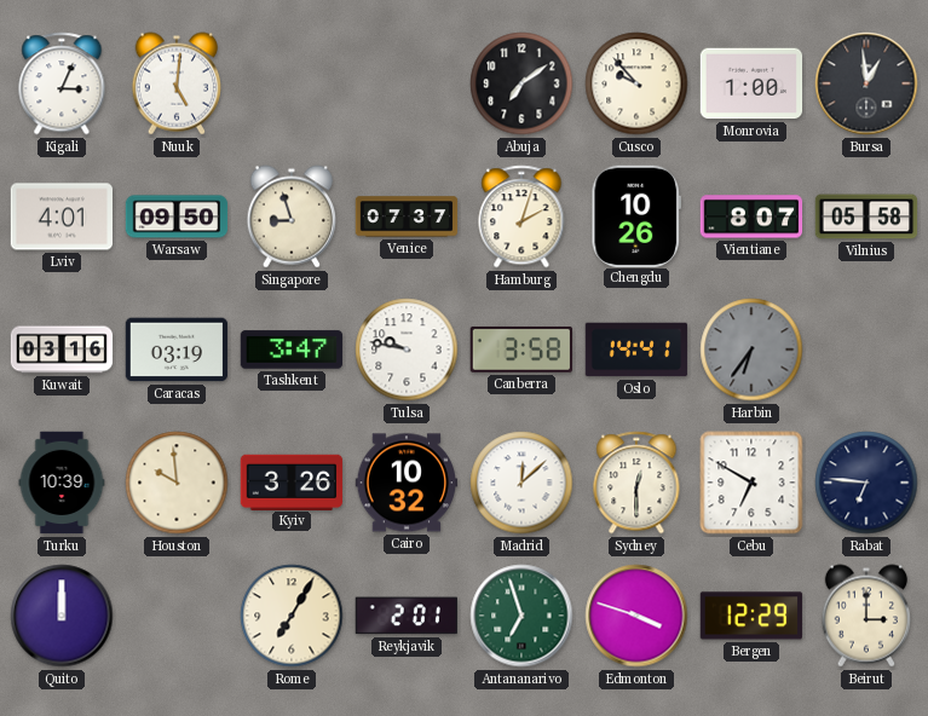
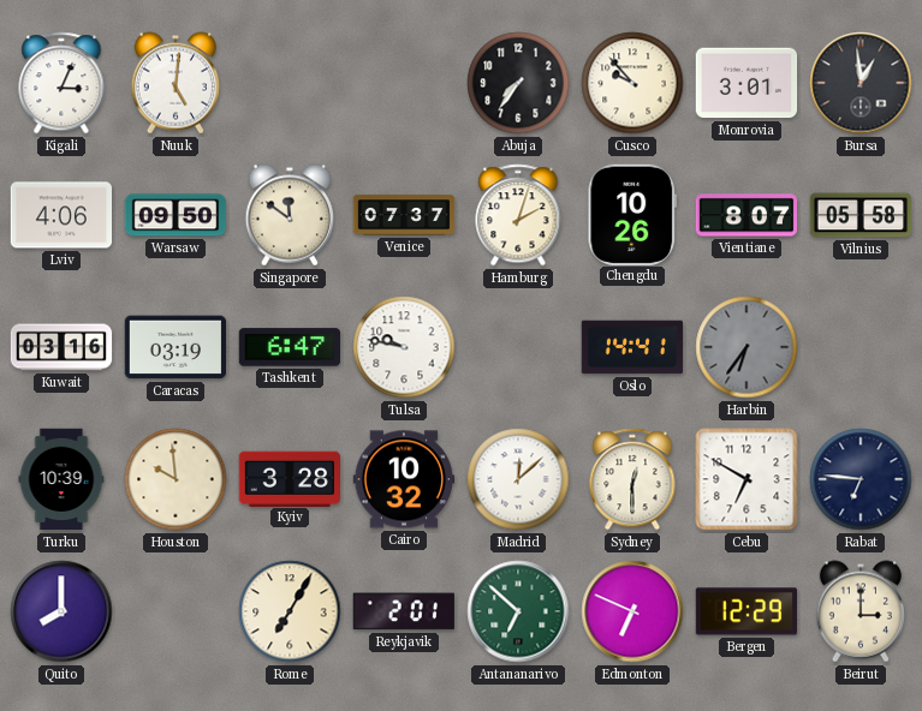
Abuja: 7:09 -> 7:36
Monrovia: 1:00 -> 3:01
Lviv: 4:01 -> 4:06
Singapore: 8:57 -> 11:51
Tashkent: 3:47 -> 6:47
Canberra: 3:58 -> none
Kyiv: 3:26 -> 3:28
Quito: 12:00 -> 8:00
Antananarivo: 6:57 -> 6:52
Edmonton: 3:48 -> 6:49
